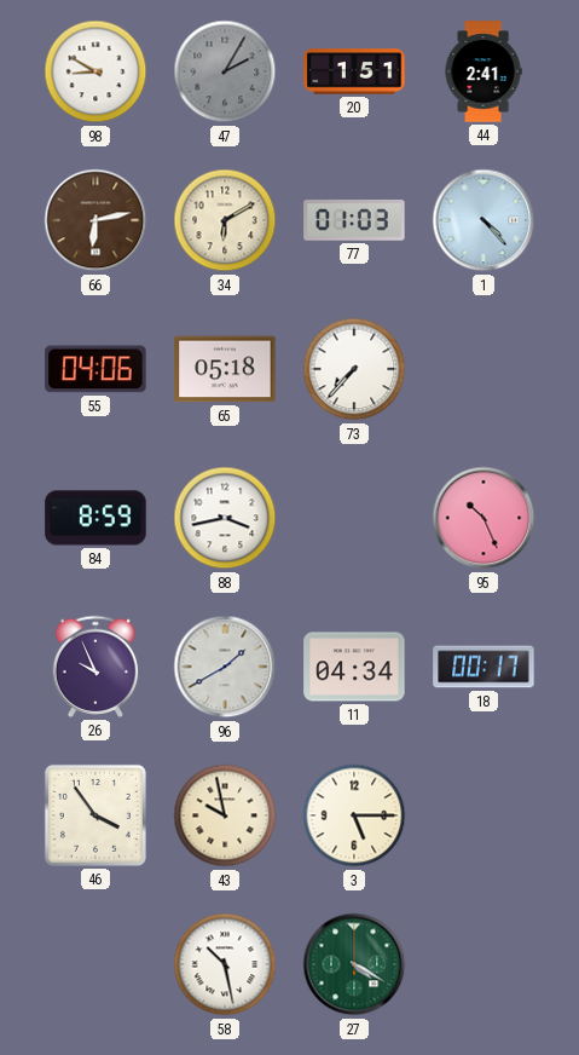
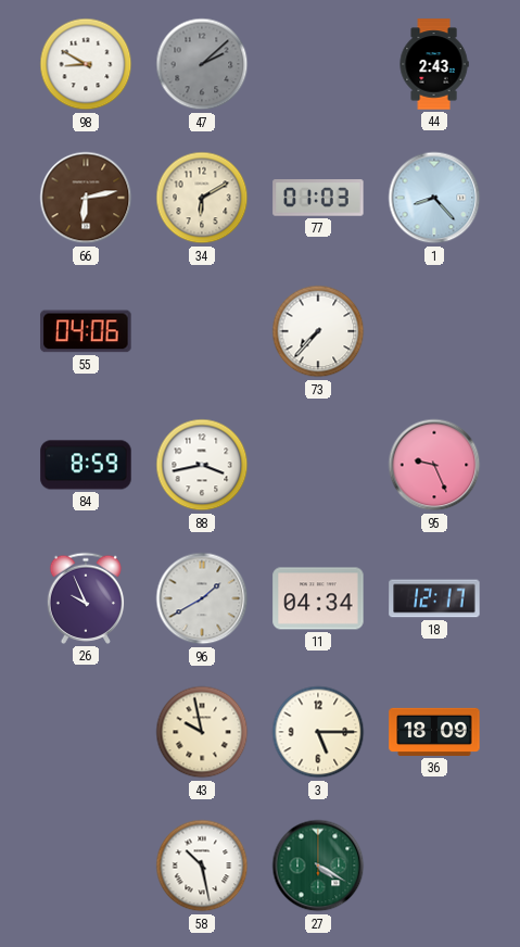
47: 2:05 -> 2:08
20: 1:51 -> none
44: 2:41 -> 2:43
1: 4:23 -> 8:23
65: 05:18 -> none
95: 10:26 -> 9:26
18: 00:17 -> 12:17
46: 3:54 -> none
36: none -> 18:09
